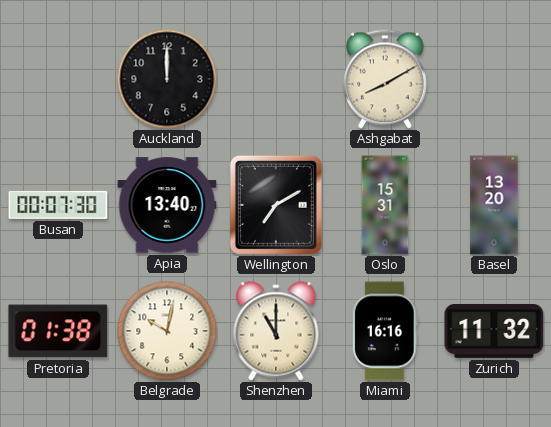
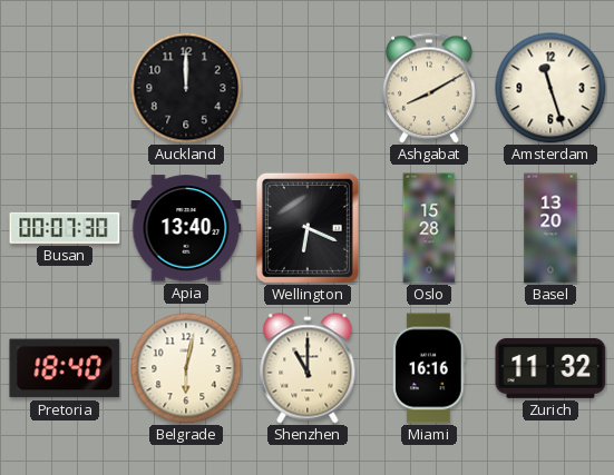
Amsterdam: none -> 11:27
Wellington: 7:10 -> 6:19
Oslo: 15:31 -> 15:28
Pretoria: 01:38 -> 18:40
Belgrade: 10:02 -> 6:02
